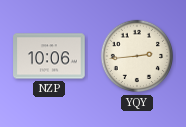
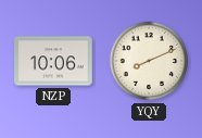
YQY: 2:44 -> 8:11
